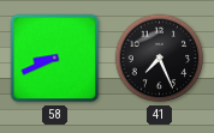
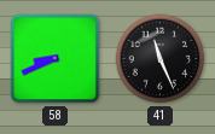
41: 7:26 -> 11:26
